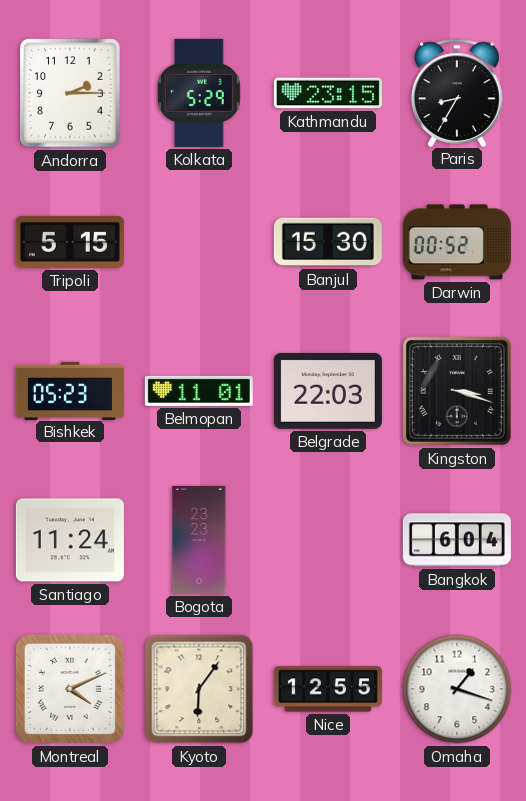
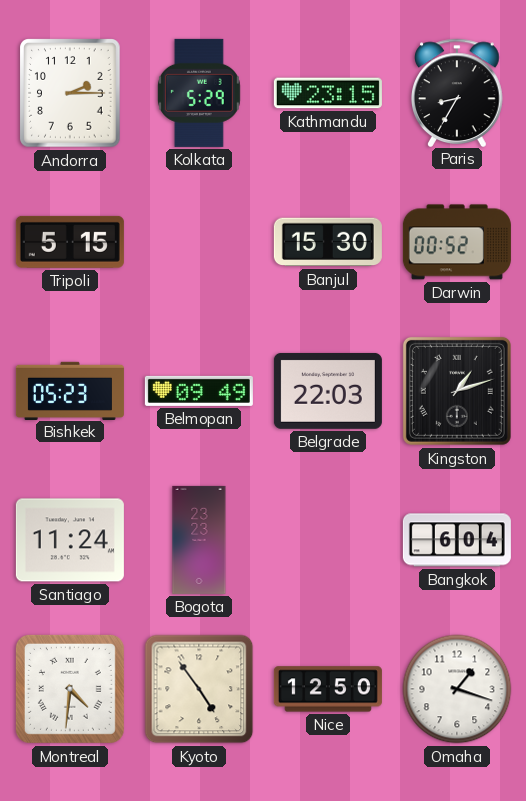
Belmopan: 11:01 -> 09:49
Kingston: 3:18 -> 1:12
Montreal: 4:11 -> 4:31
Kyoto: 6:06 -> 4:54
Nice: 12:55 -> 12:50
